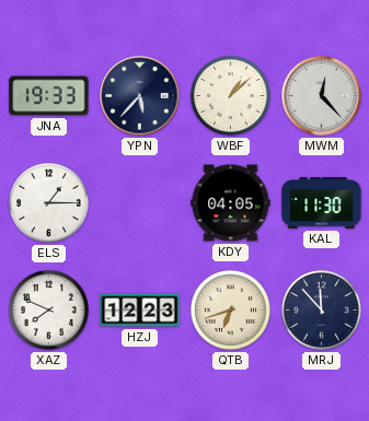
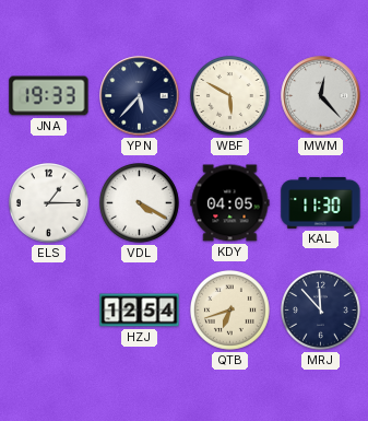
WBF: 1:08 -> 5:50
VDL: none -> 4:20
XAZ: 7:49 -> none
HZJ: 12:23 -> 12:54
